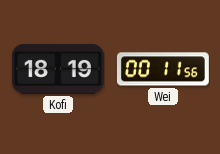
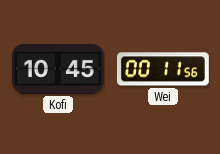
Kofi: 18:19 -> 10:45
